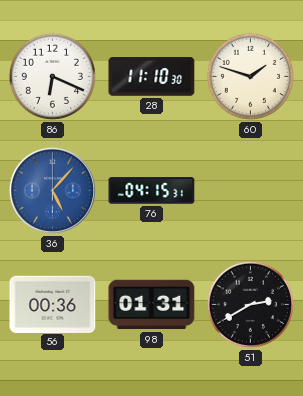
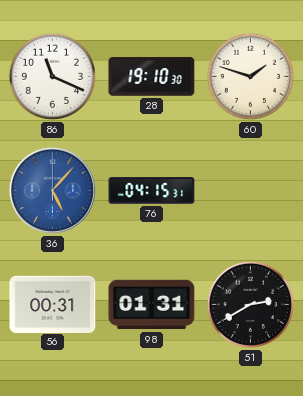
86: 6:19 -> 11:19
28: 11:10 -> 19:10
56: 00:36 -> 00:31
